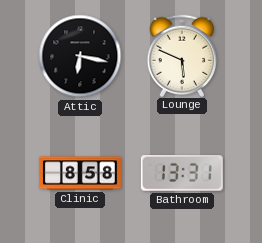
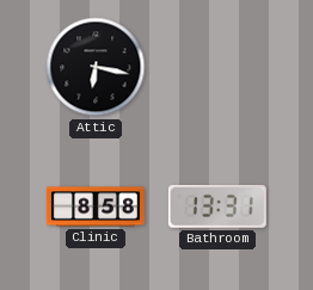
Lounge: 5:49 -> none
